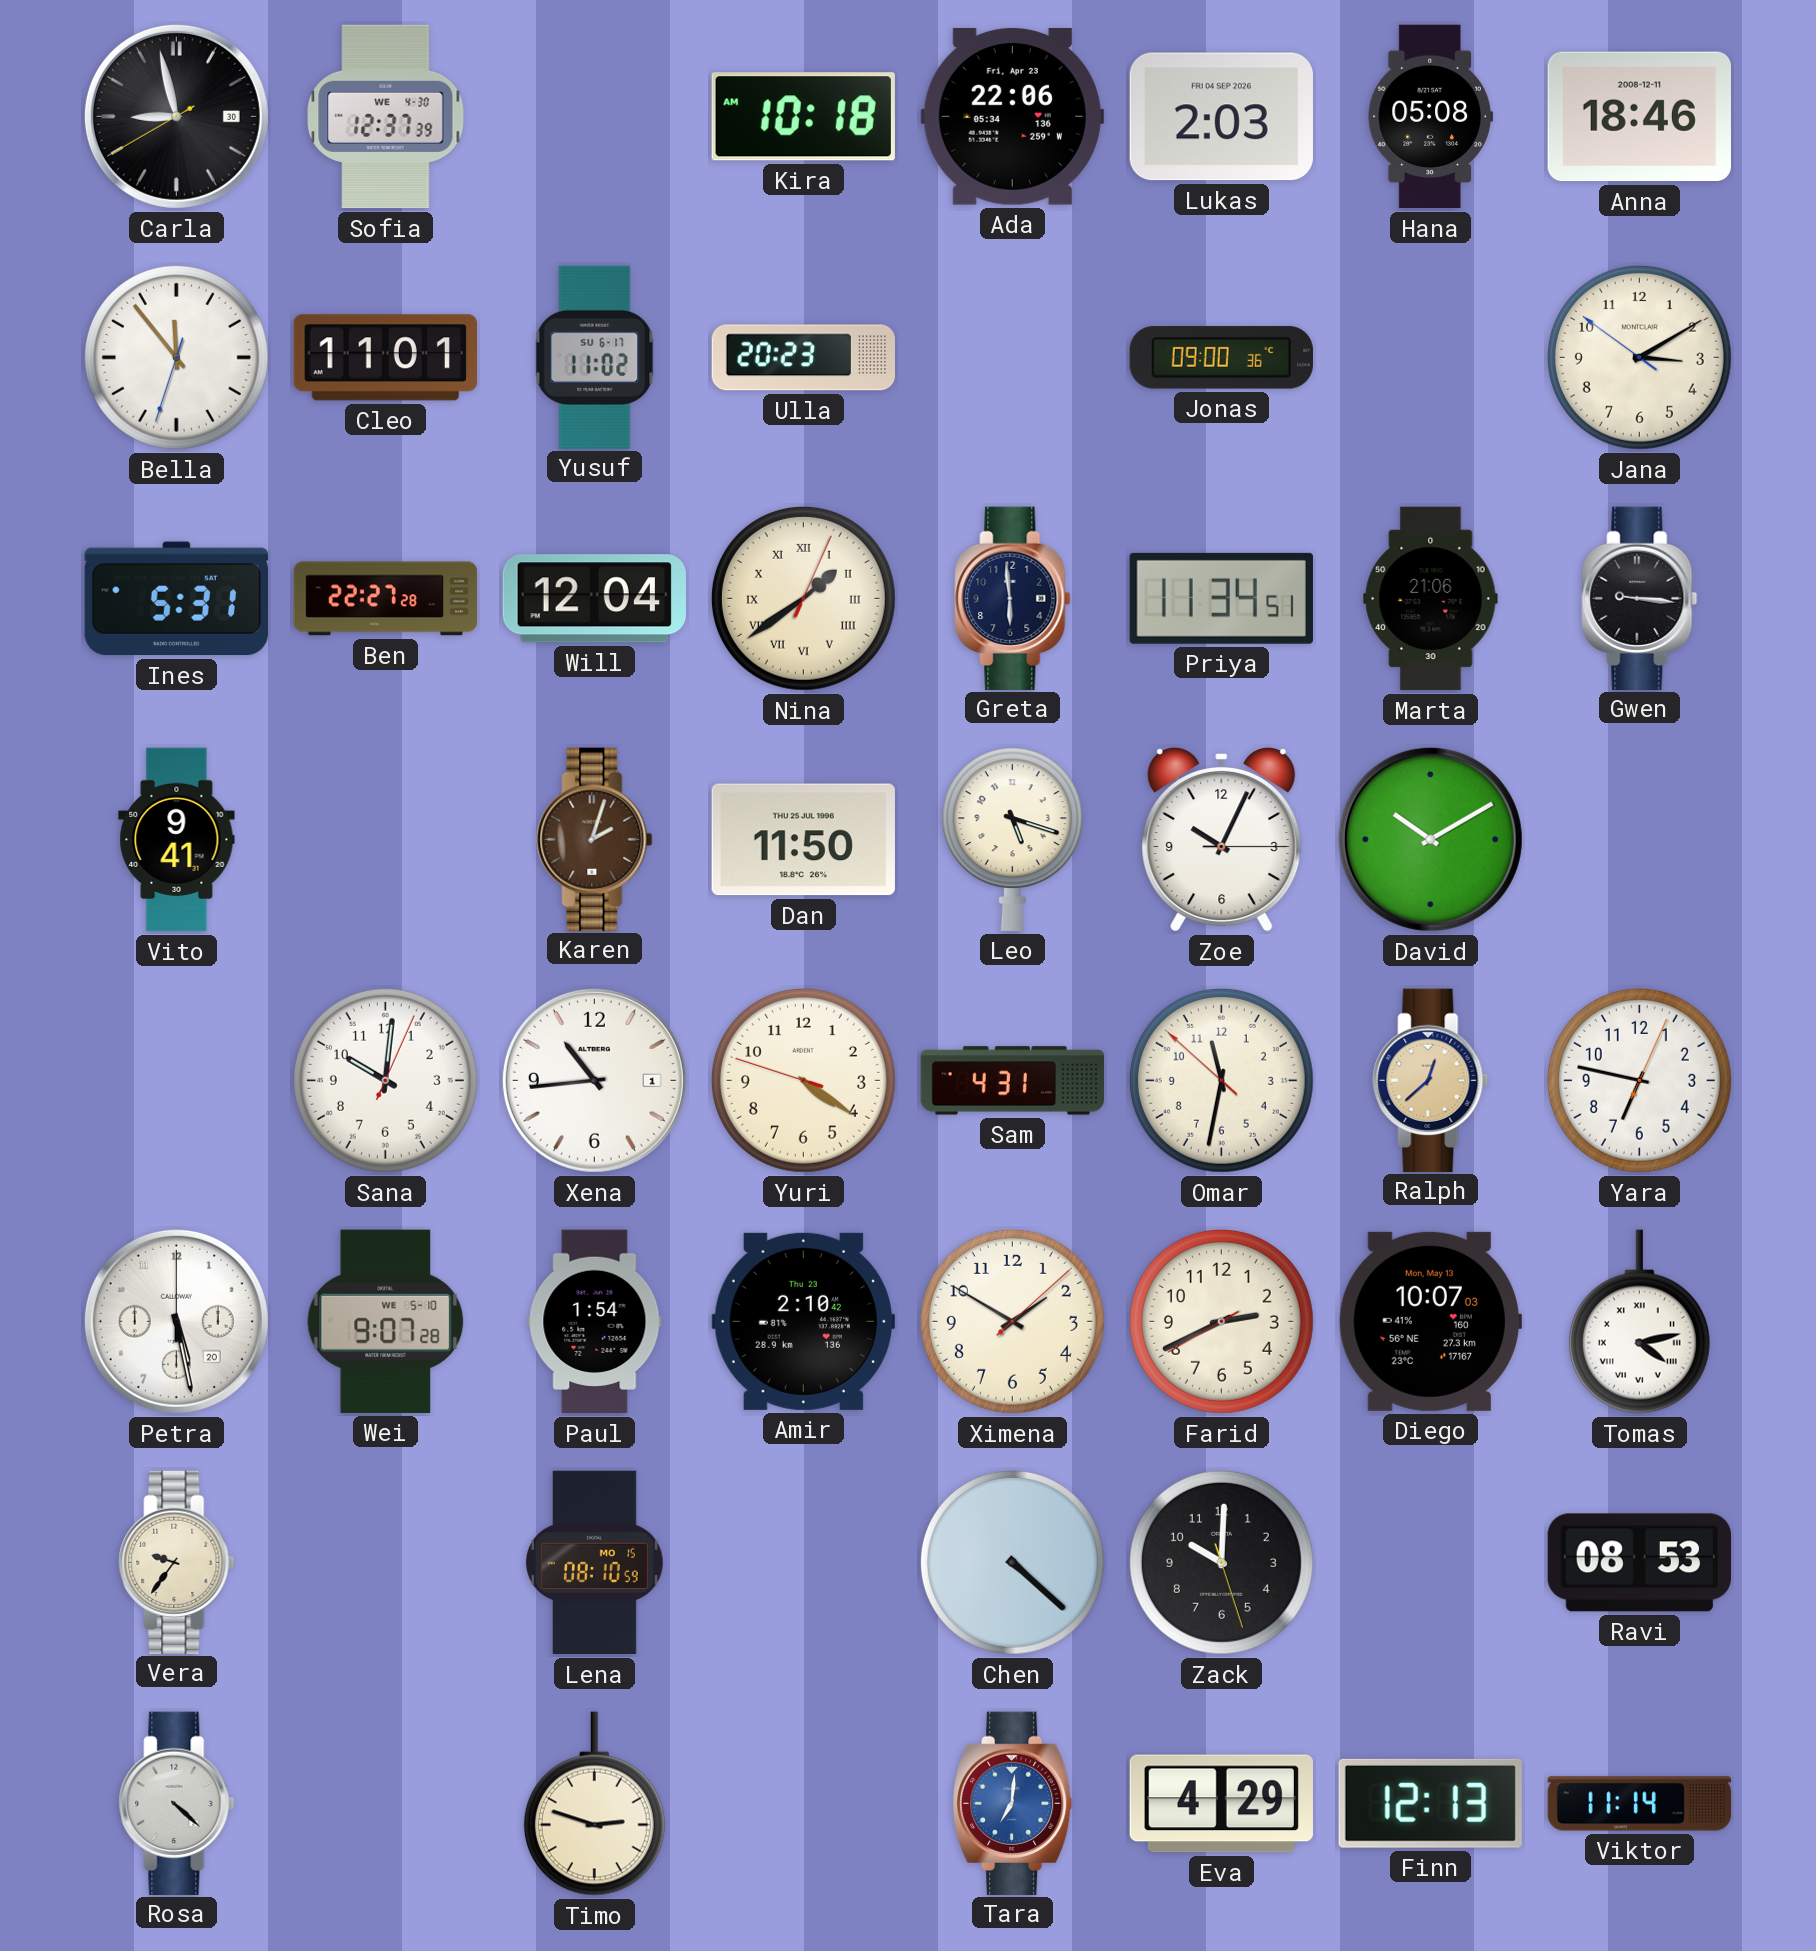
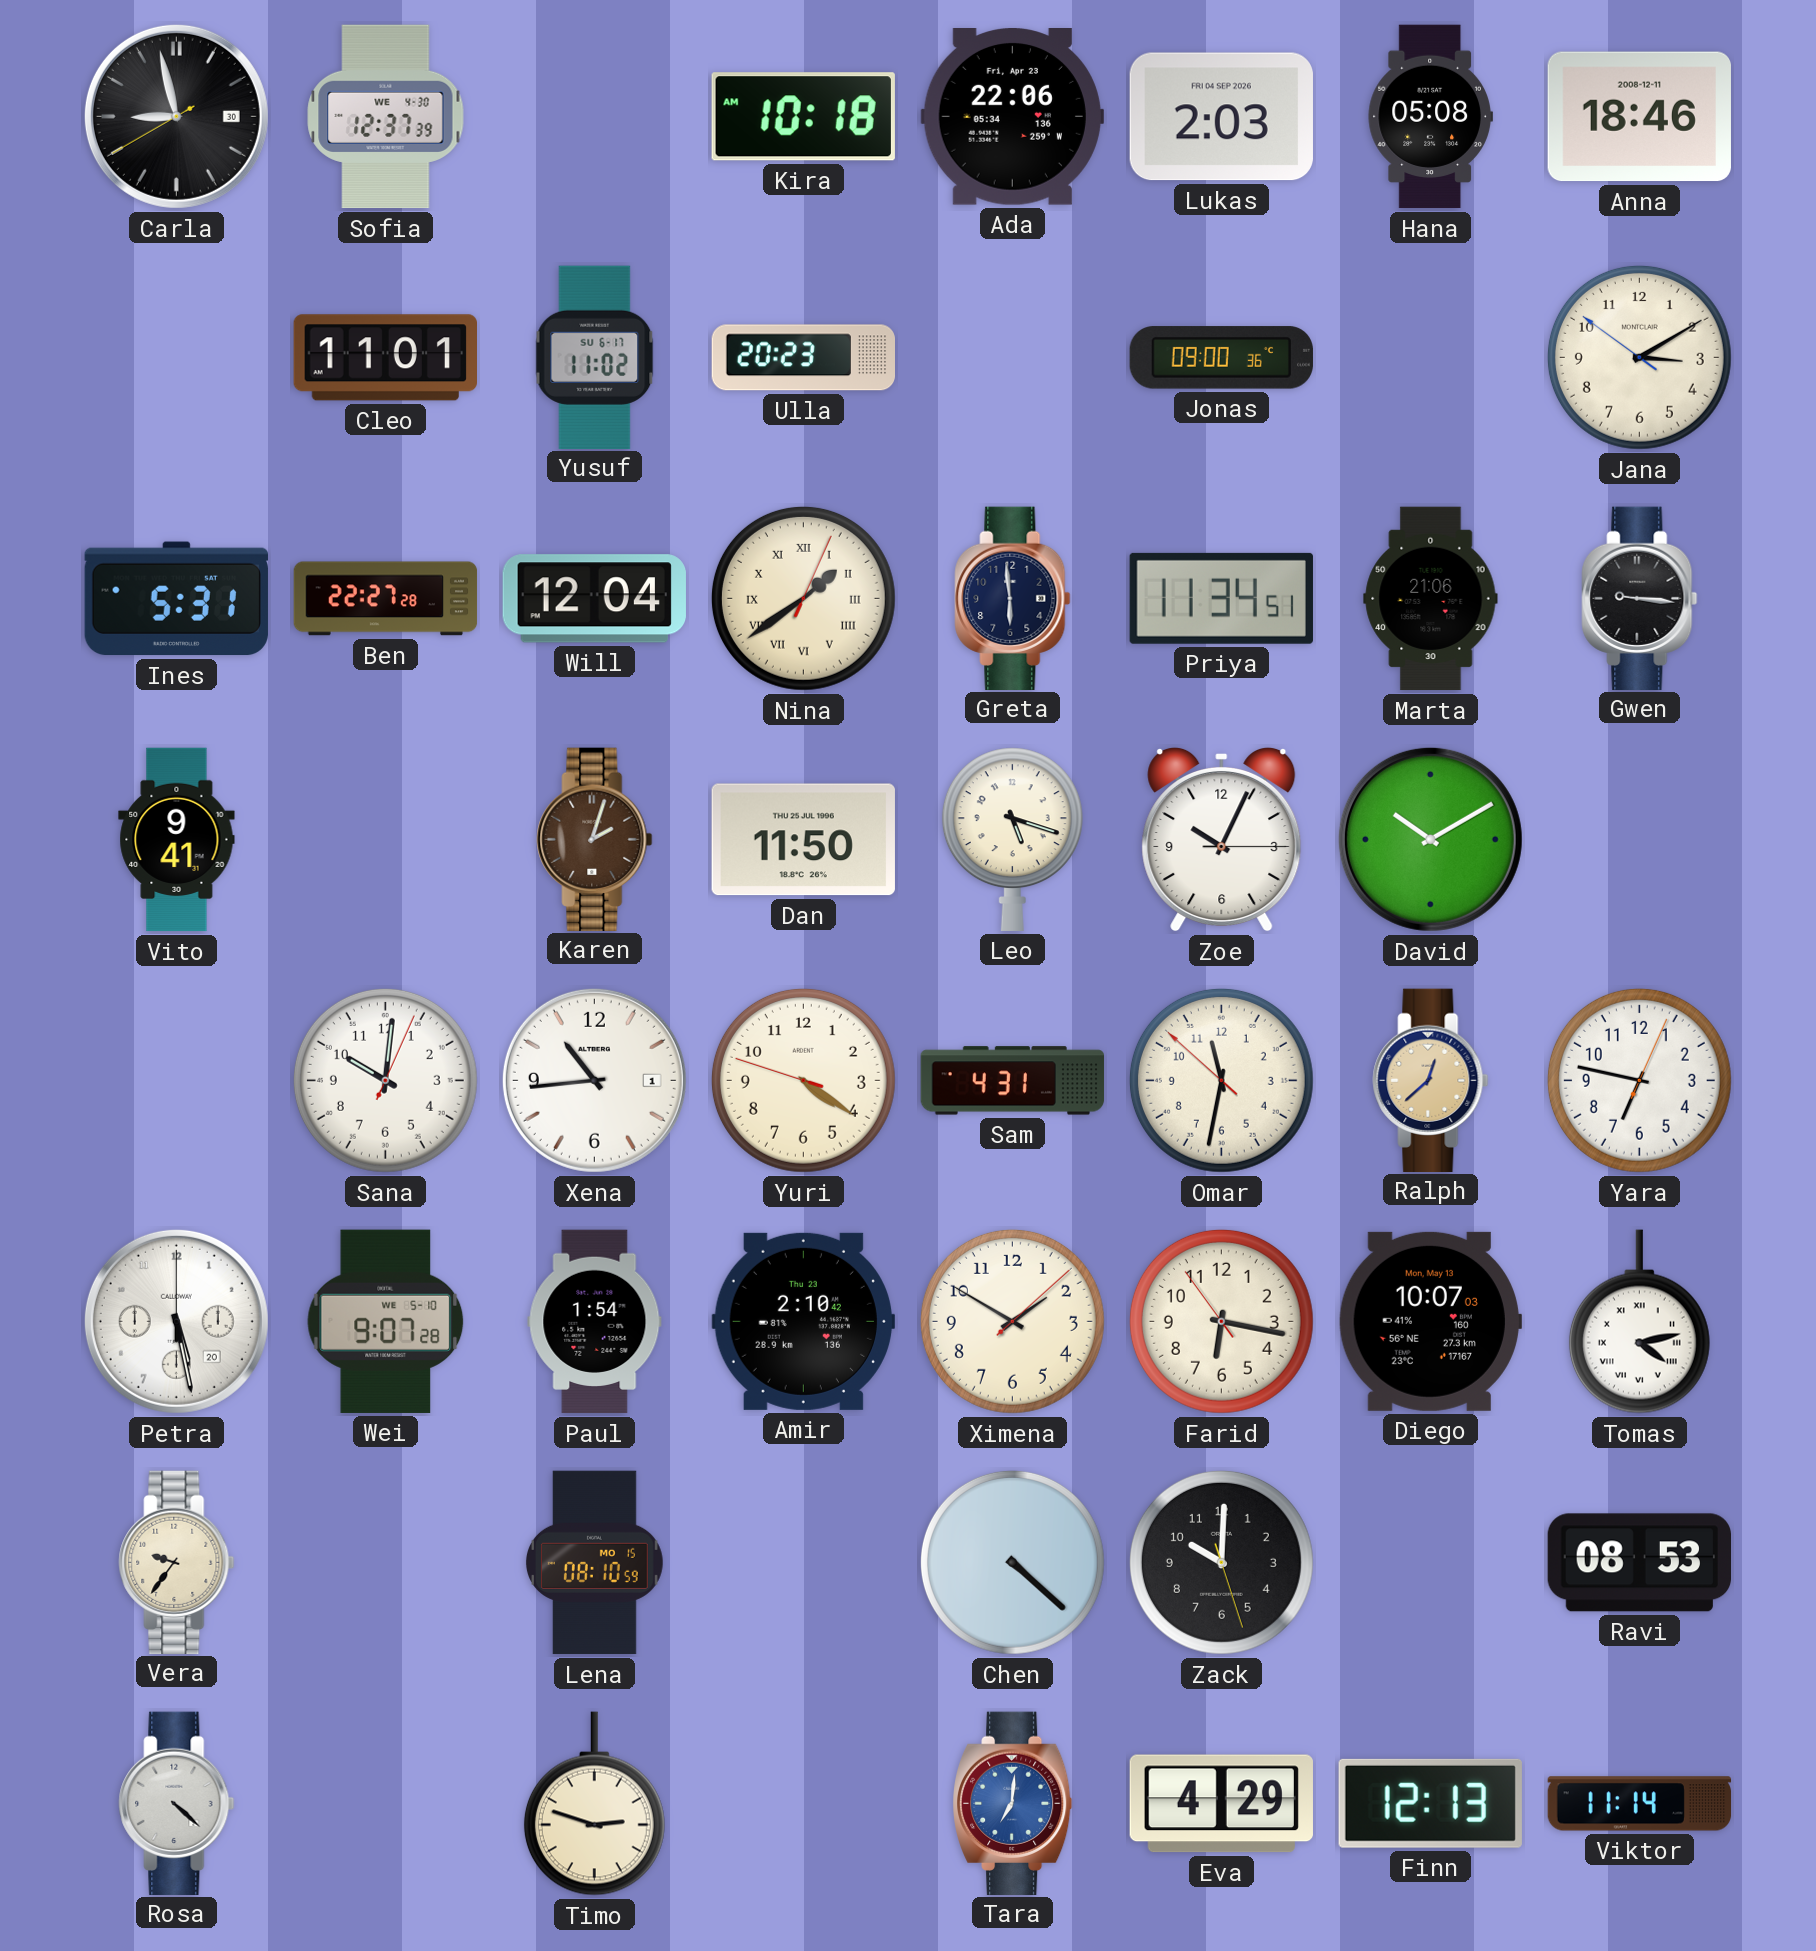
Bella: 11:53 -> none
Farid: 2:40 -> 6:16
